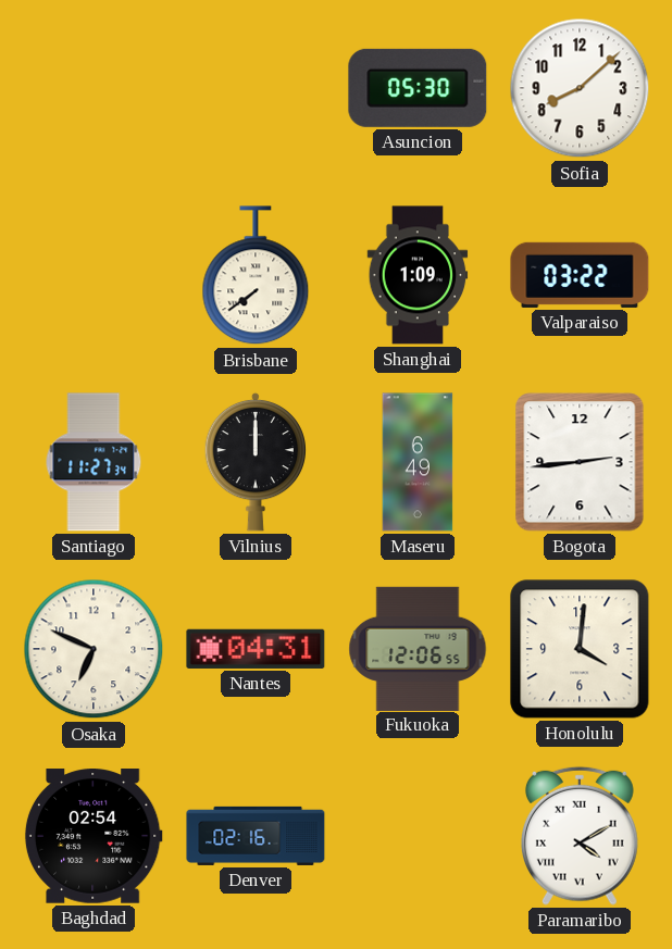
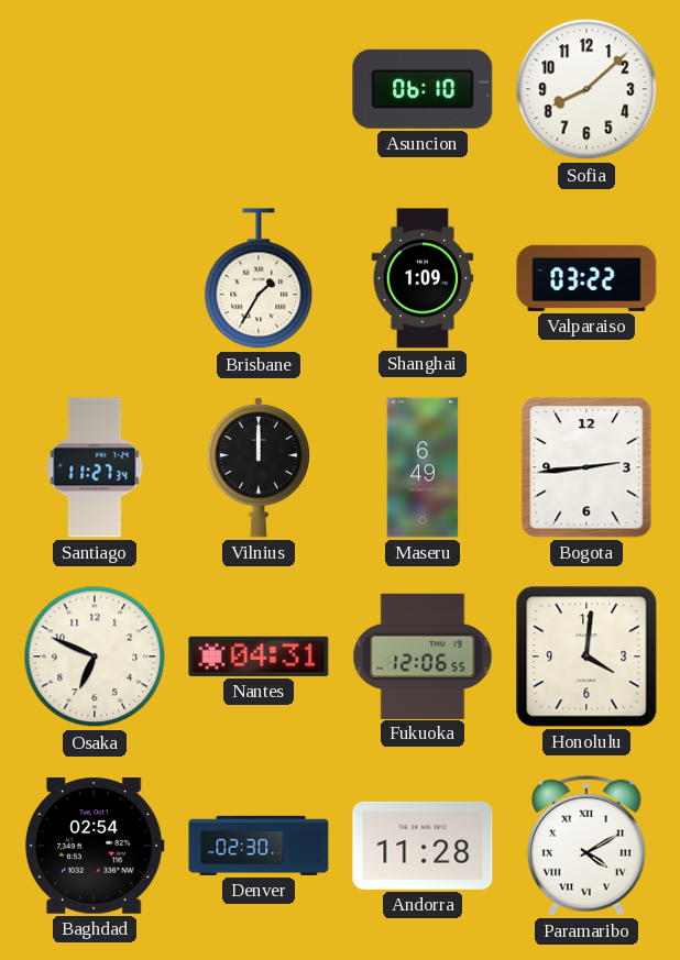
Asuncion: 05:30 -> 06:10
Brisbane: 7:39 -> 1:35
Denver: 02:16 -> 02:30
Andorra: none -> 11:28
